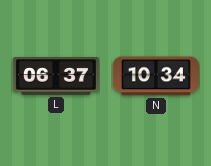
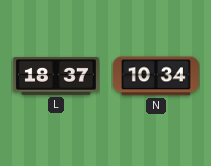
L: 06:37 -> 18:37
